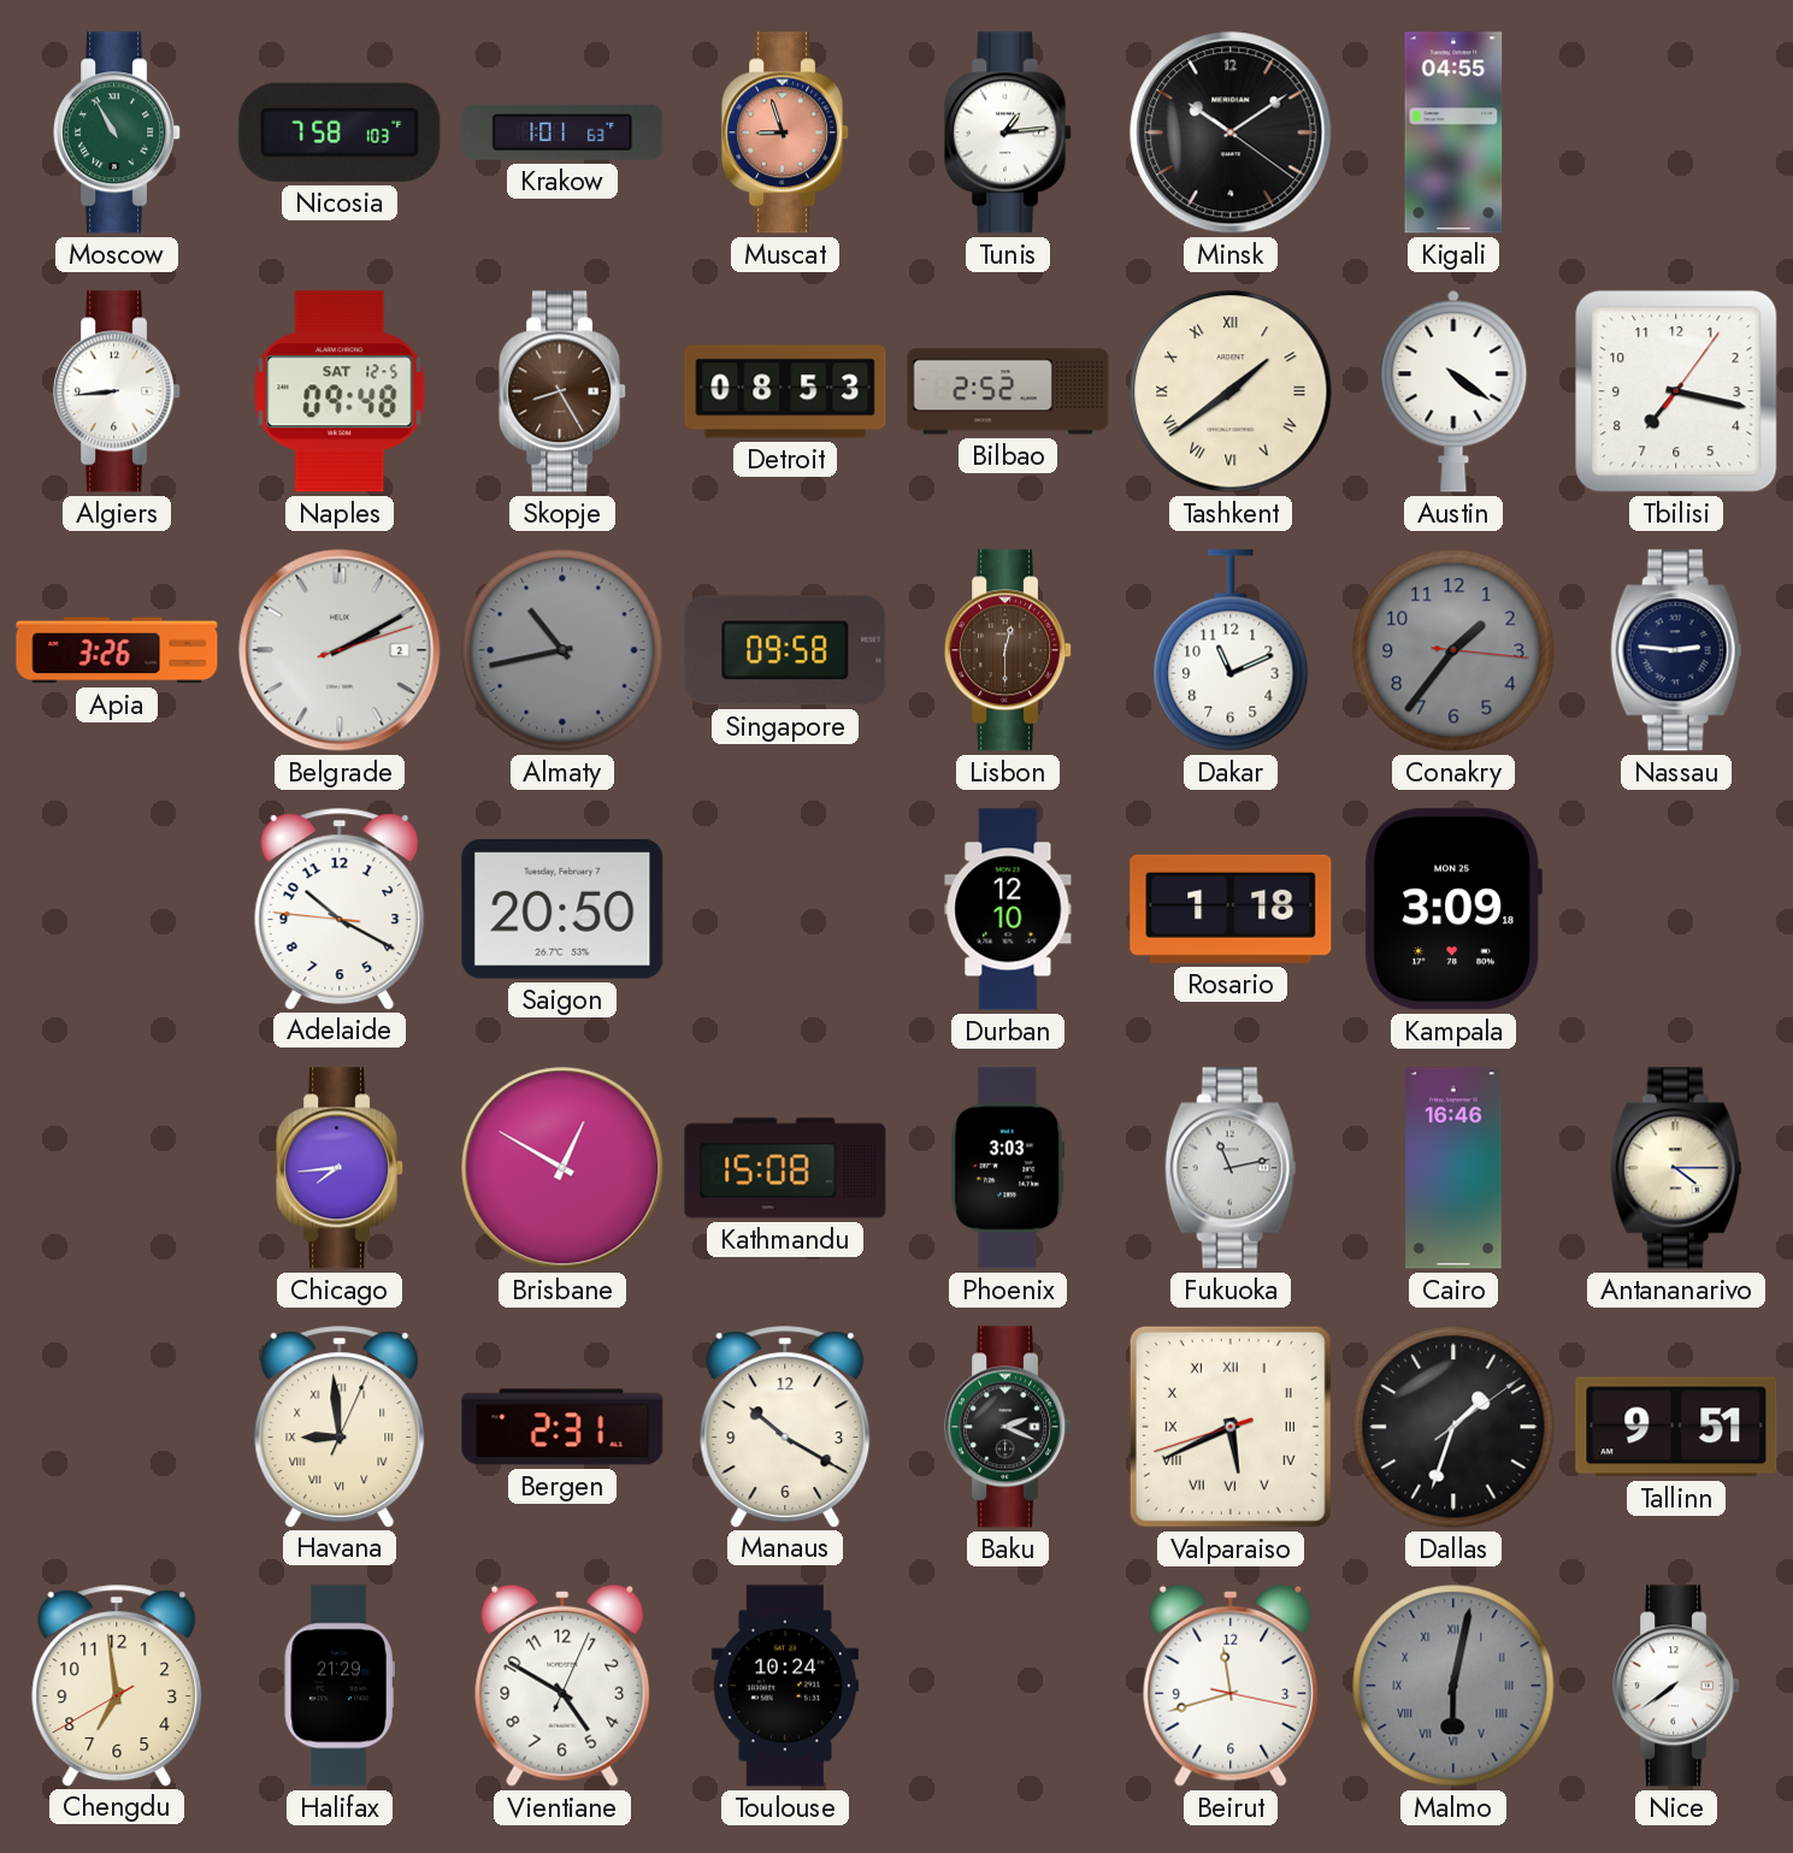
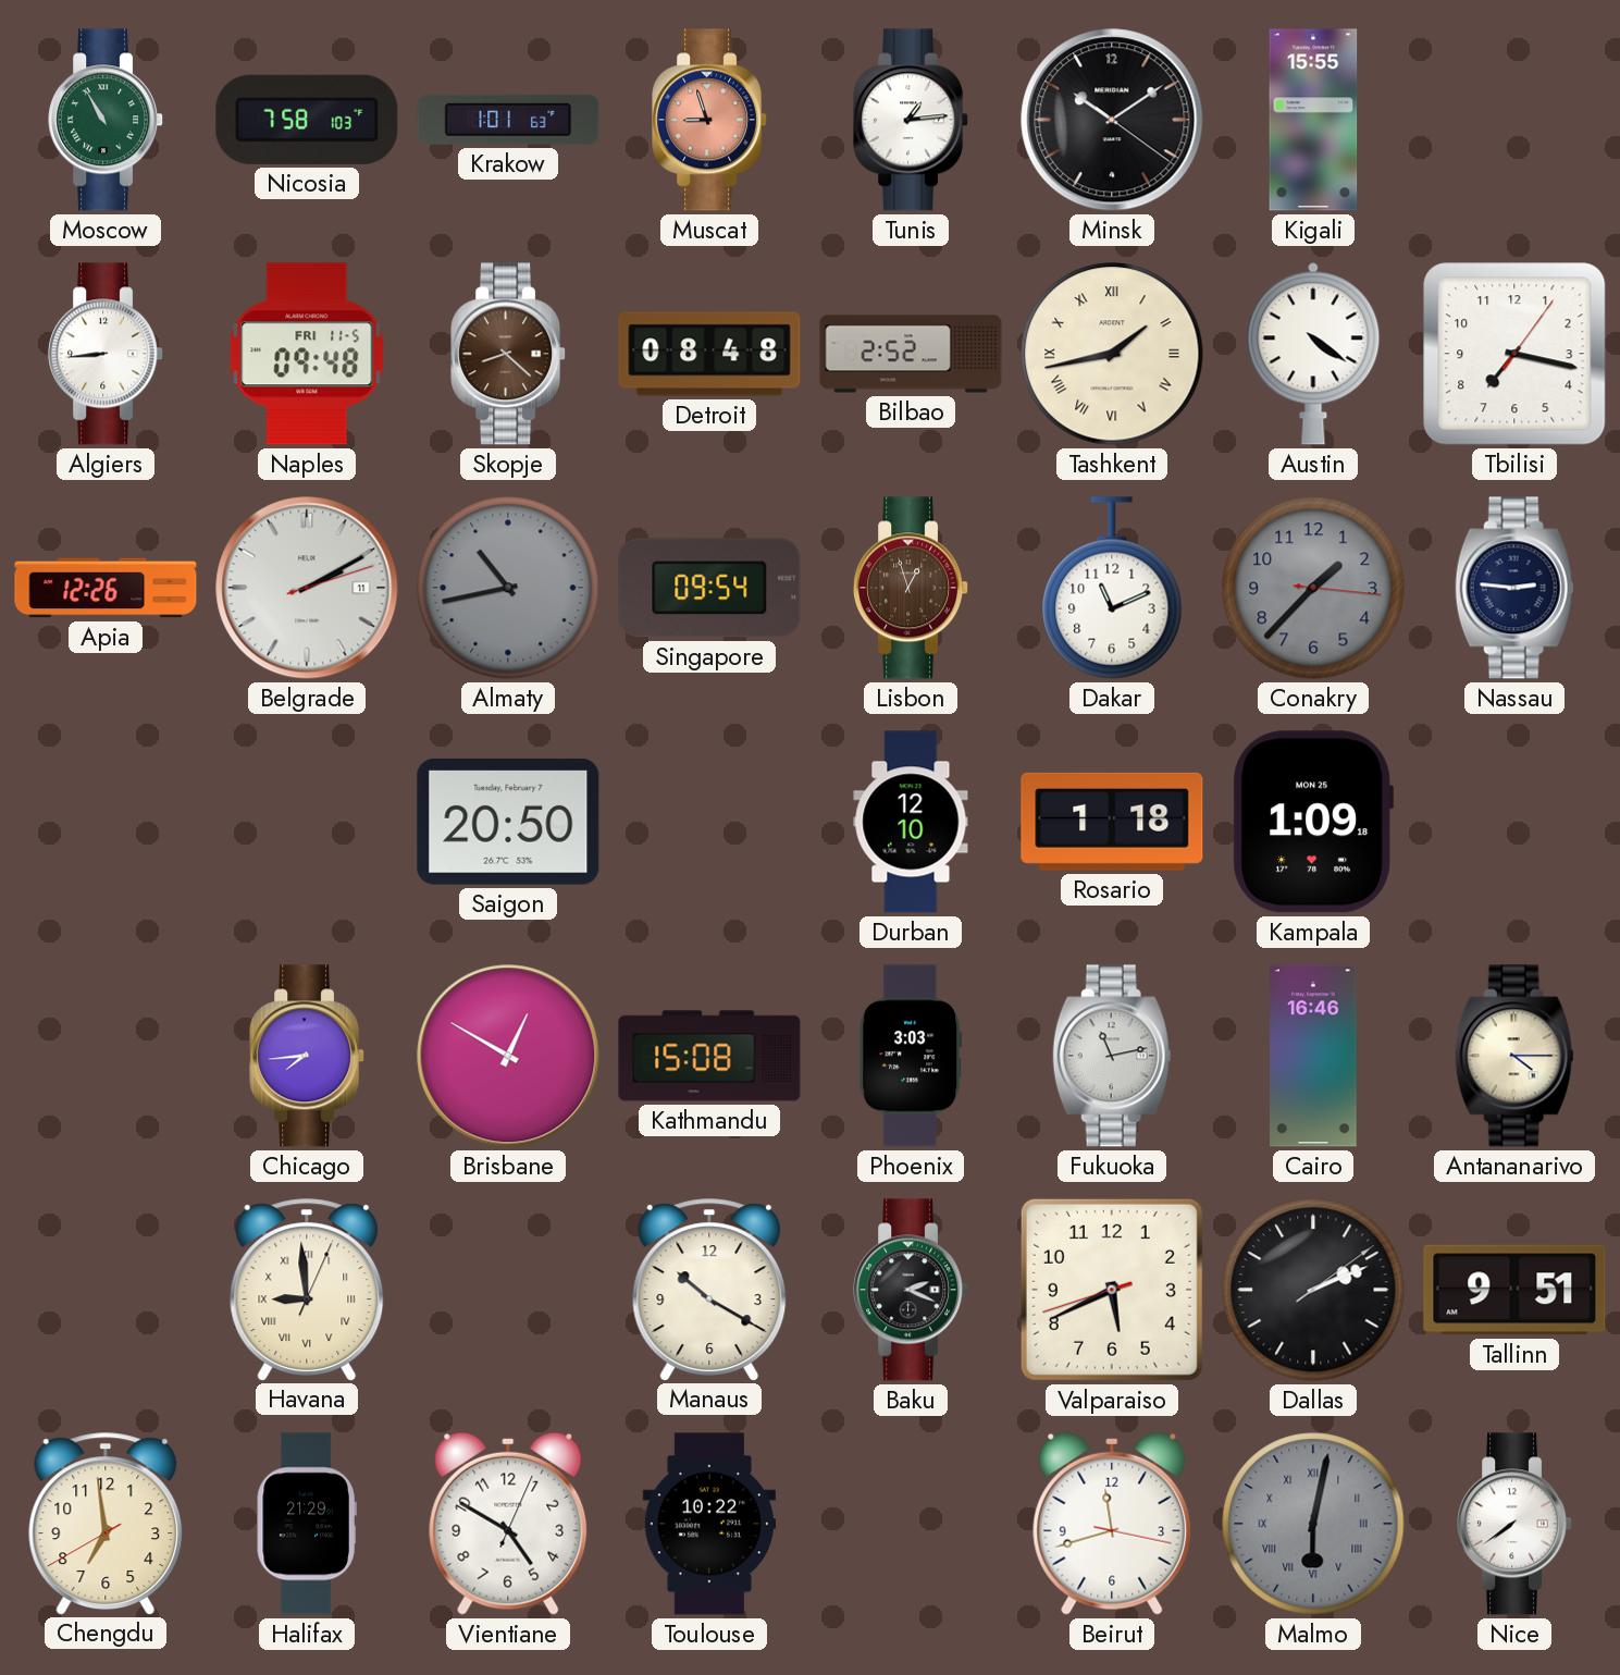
Kigali: 04:55 -> 15:55
Naples date: SAT 12-5 -> FRI 11-5
Skopje: 8:25 -> 8:22
Detroit: 08:53 -> 08:48
Tashkent: 1:39 -> 1:43
Apia: 3:26 -> 12:26
Belgrade date: 2 -> 11
Singapore: 09:58 -> 09:54
Lisbon: 12:30 -> 12:57
Conakry: 1:36 -> 1:37
Adelaide: 10:19 -> none
Kampala: 3:09 -> 1:09
Bergen: 2:31 -> none
Valparaiso numerals: Roman -> Arabic
Dallas: 1:33 -> 2:11
Toulouse: 10:24 -> 10:22
